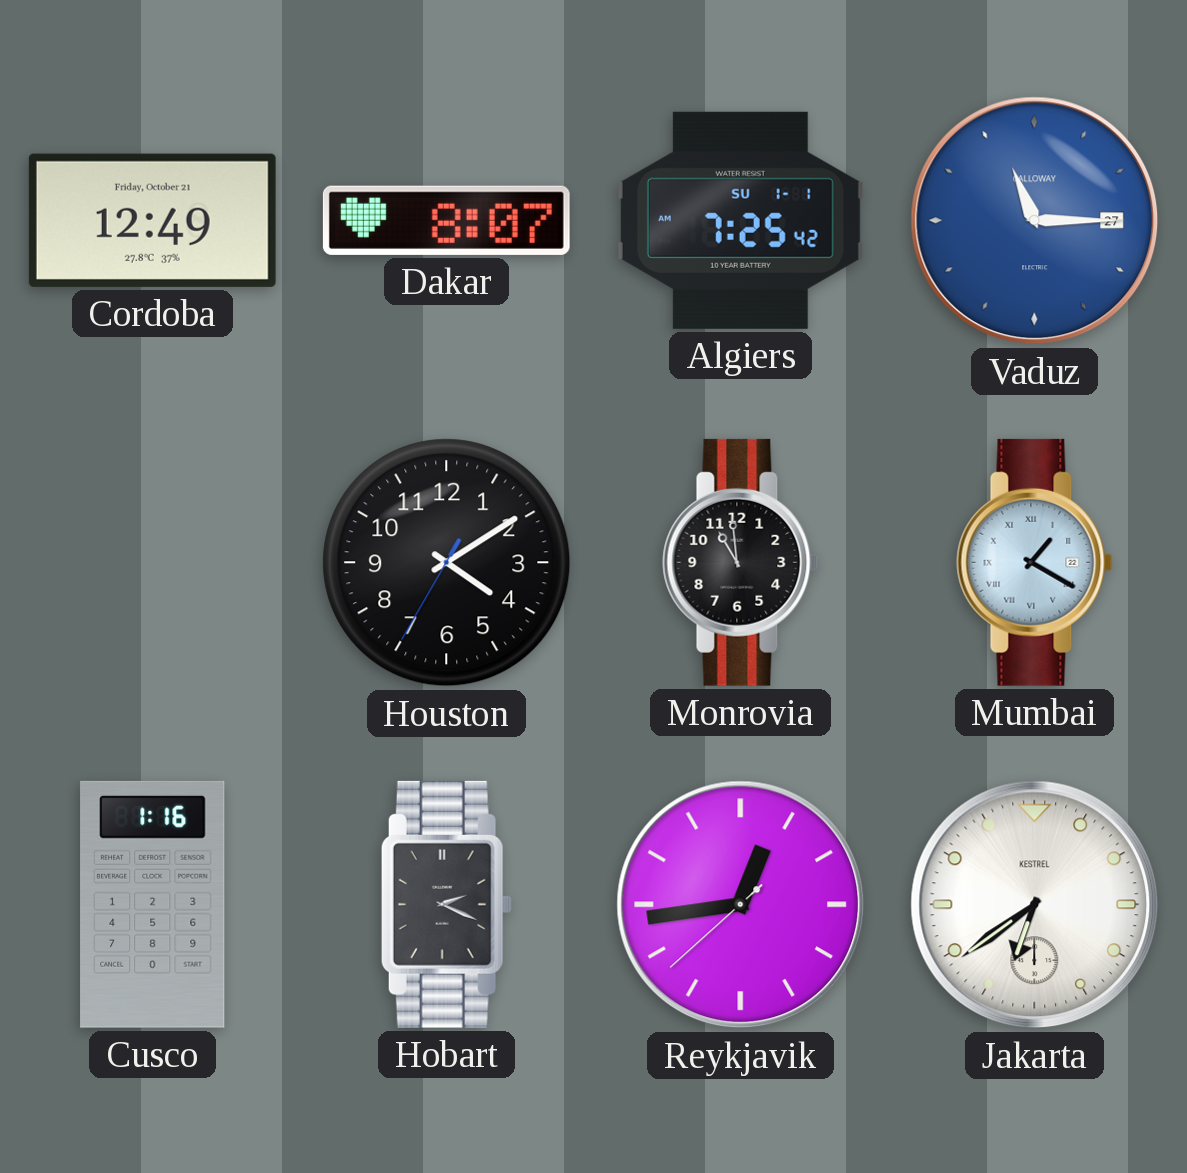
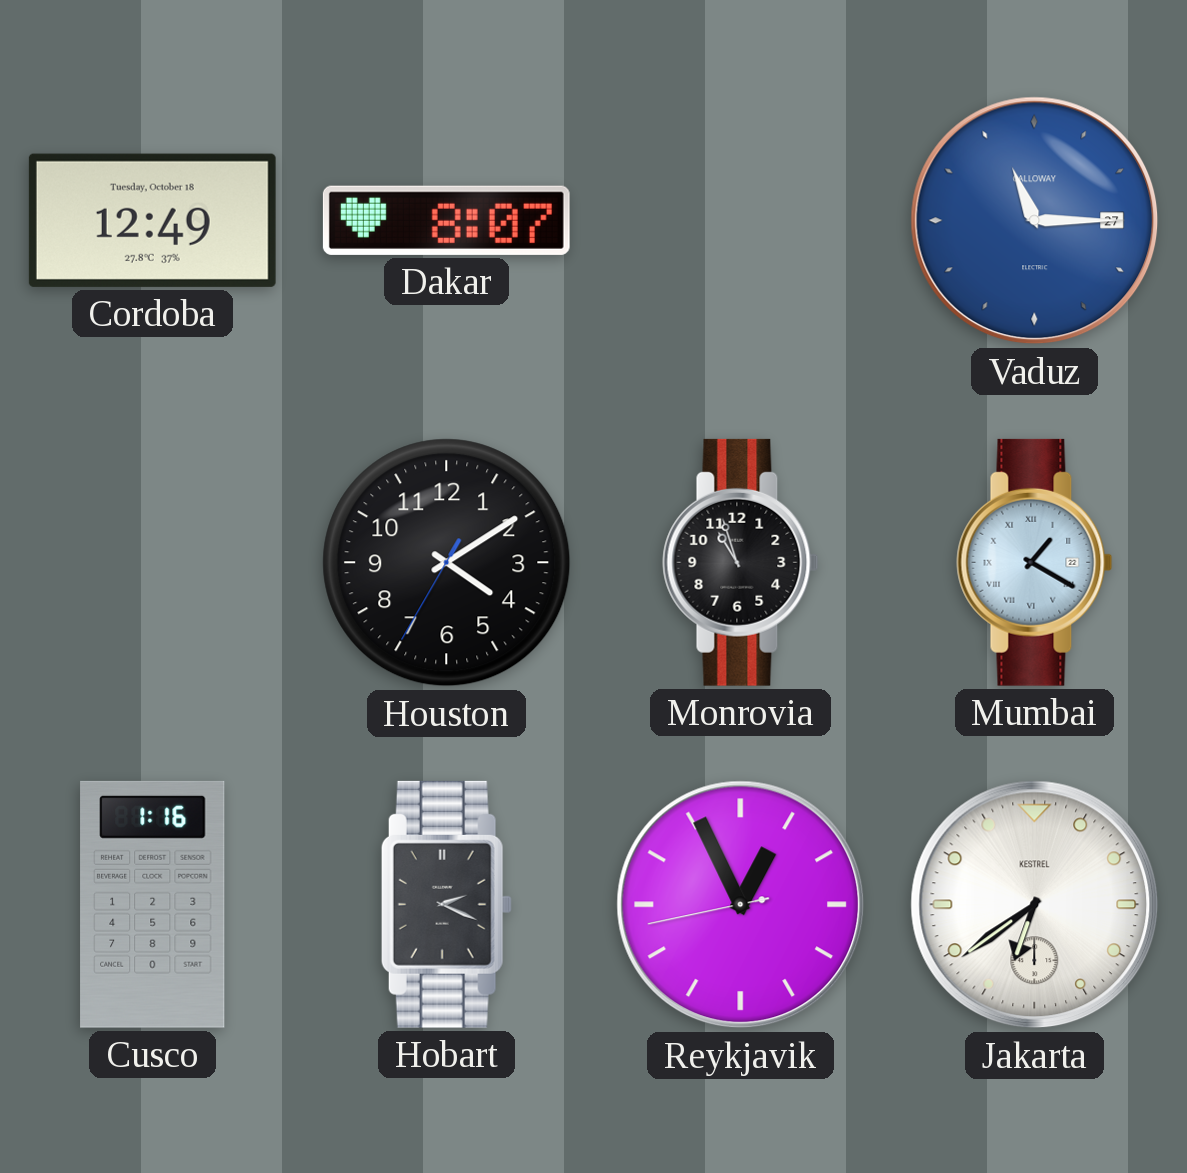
Cordoba date: Friday, October 21 -> Tuesday, October 18
Algiers: 7:25 -> none
Monrovia: 10:59 -> 10:57
Reykjavik: 12:43 -> 12:55
